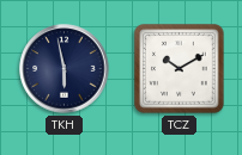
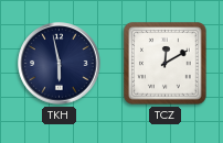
TCZ: 10:10 -> 12:10
